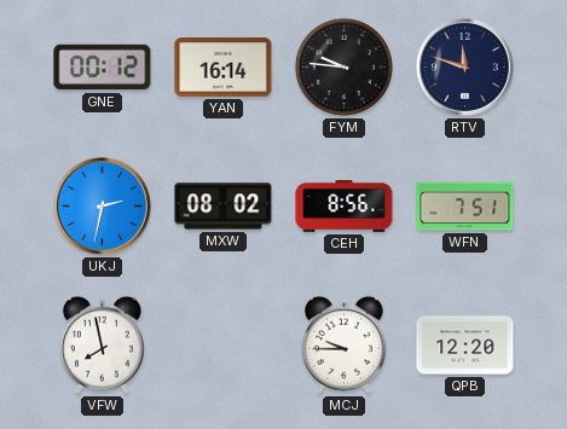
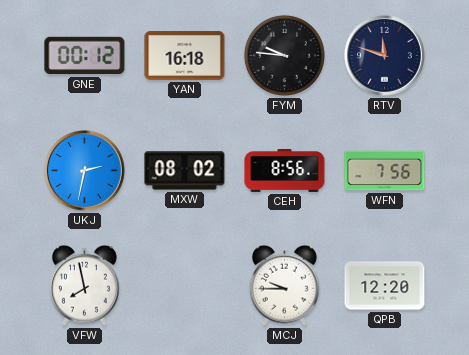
YAN: 16:14 -> 16:18
WFN: 7:51 -> 7:56
